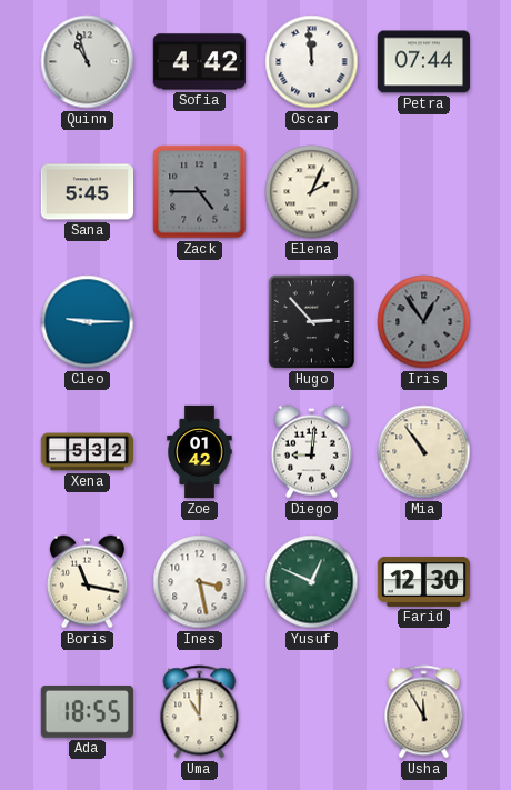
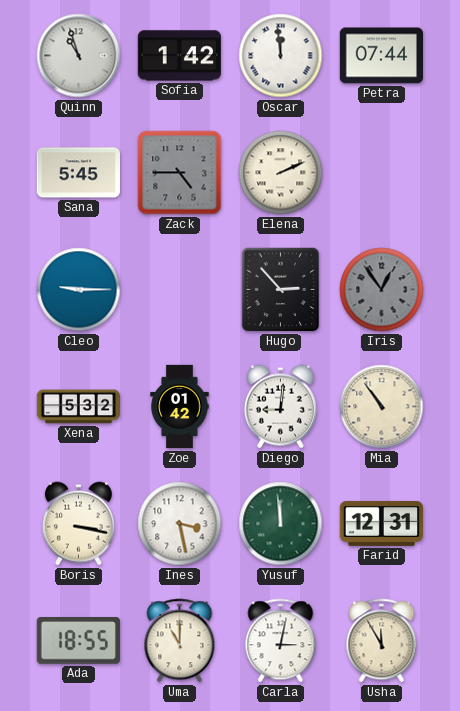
Sofia: 4:42 -> 1:42
Elena: 2:04 -> 2:11
Boris: 11:17 -> 3:17
Yusuf: 12:49 -> 11:59
Farid: 12:30 -> 12:31
Carla: none -> 3:02
